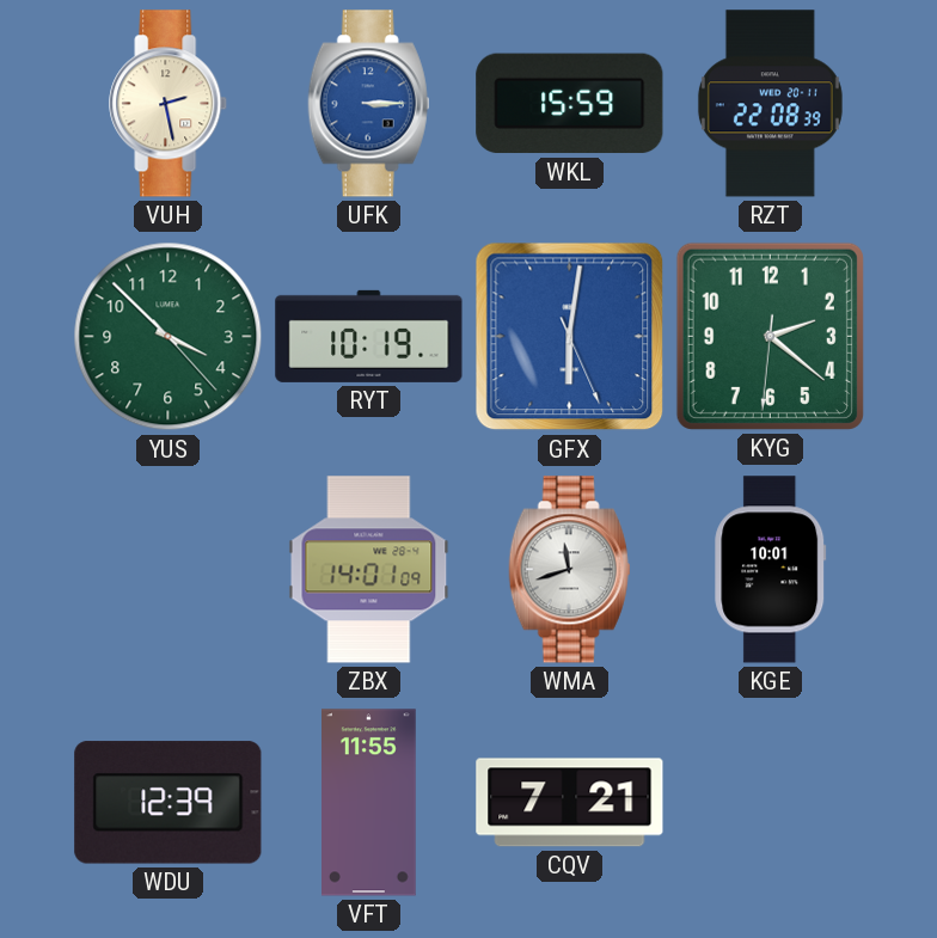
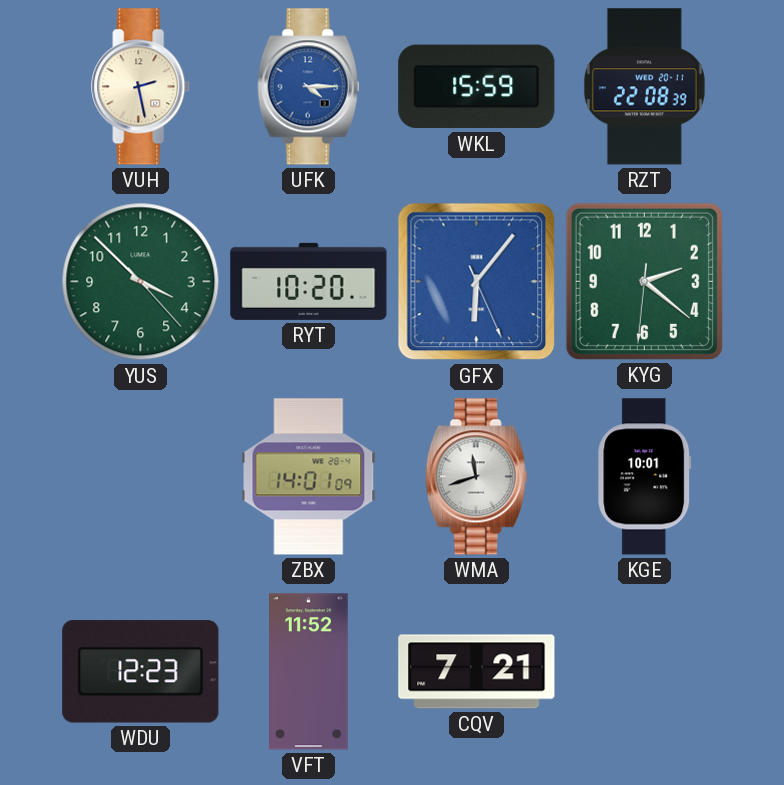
UFK: 3:15 -> 4:15
RYT: 10:19 -> 10:20
GFX: 6:01 -> 6:06
WDU: 12:39 -> 12:23
VFT: 11:55 -> 11:52
